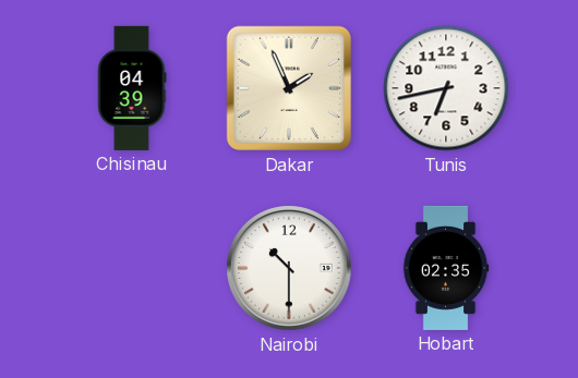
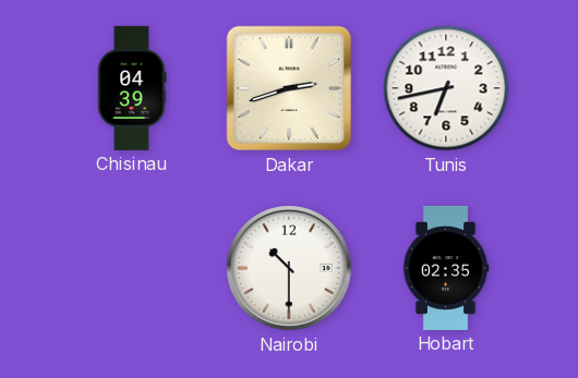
Dakar: 1:56 -> 2:42
